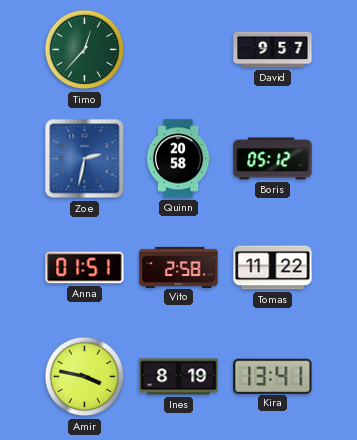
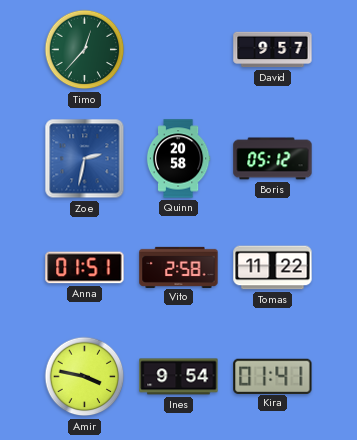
Ines: 8:19 -> 9:54
Kira: 13:41 -> 01:41
